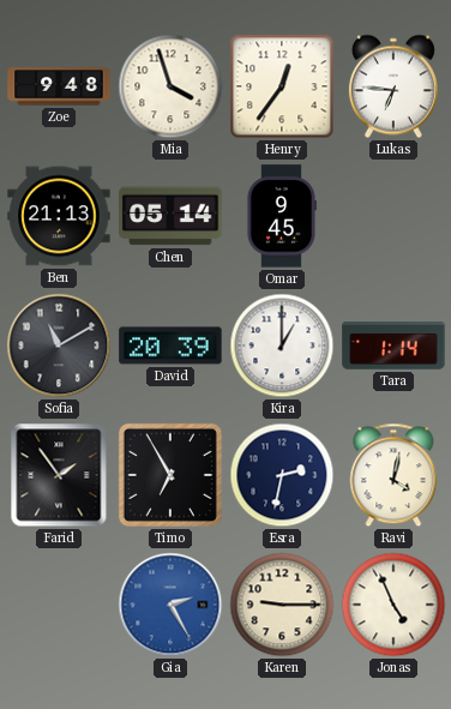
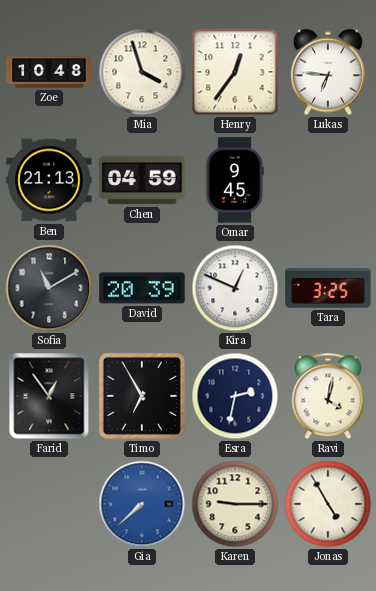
Zoe: 9:48 -> 10:48
Chen: 05:14 -> 04:59
Kira: 1:00 -> 12:49
Tara: 1:14 -> 3:25
Farid: 1:54 -> 12:54
Gia: 2:25 -> 7:38
Jonas: 4:56 -> 4:55
